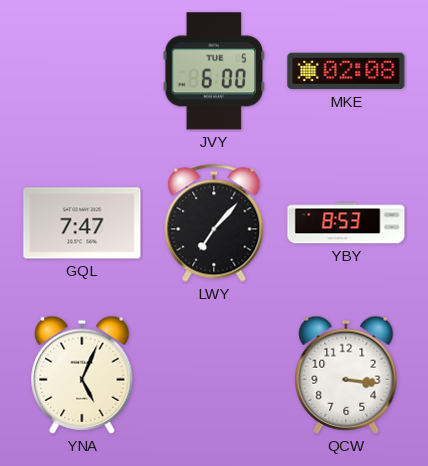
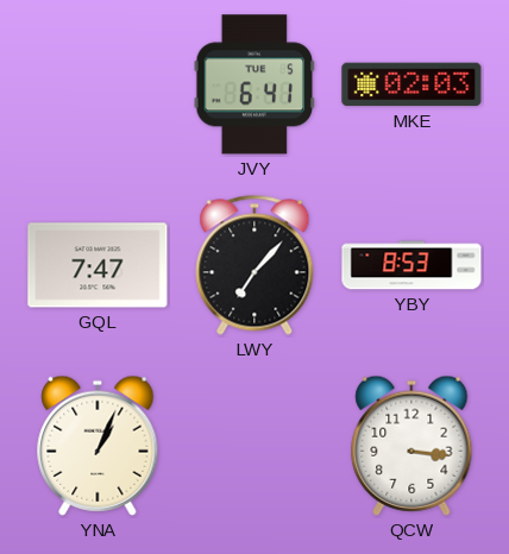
JVY: 6:00 -> 6:41
MKE: 02:08 -> 02:03
YNA: 5:04 -> 1:04
